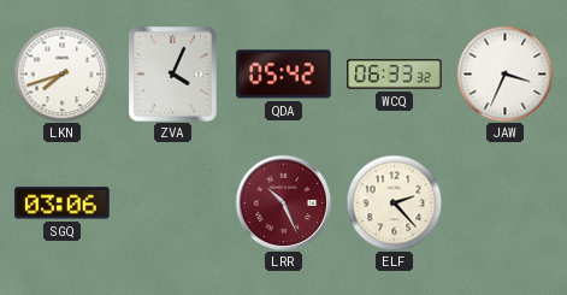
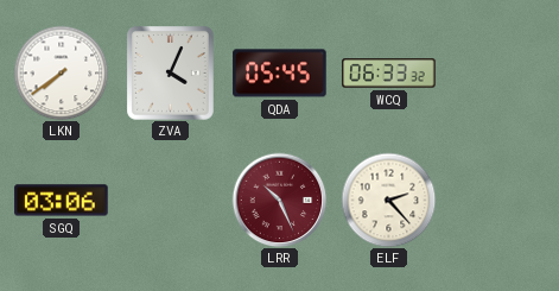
LKN: 7:42 -> 7:39
QDA: 05:42 -> 05:45
JAW: 3:34 -> none
